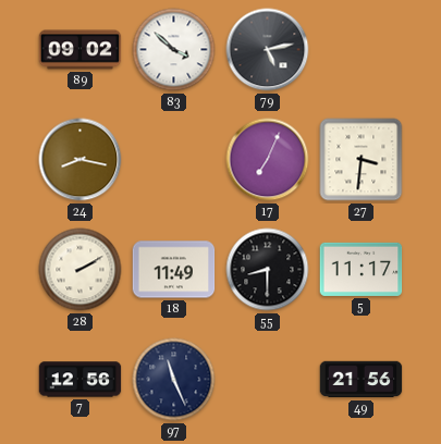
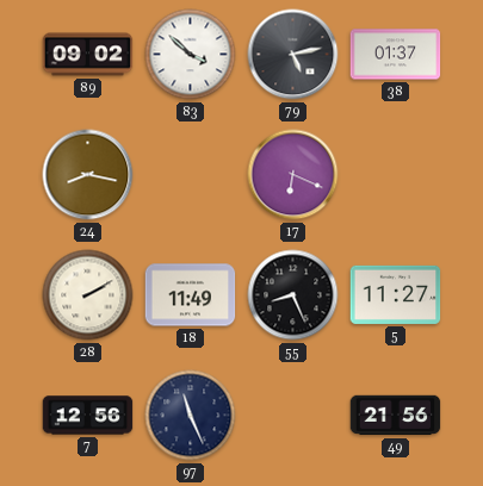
38: none -> 01:37
17: 7:04 -> 6:19
27: 3:31 -> none
55: 8:30 -> 8:26
5: 11:17 -> 11:27
